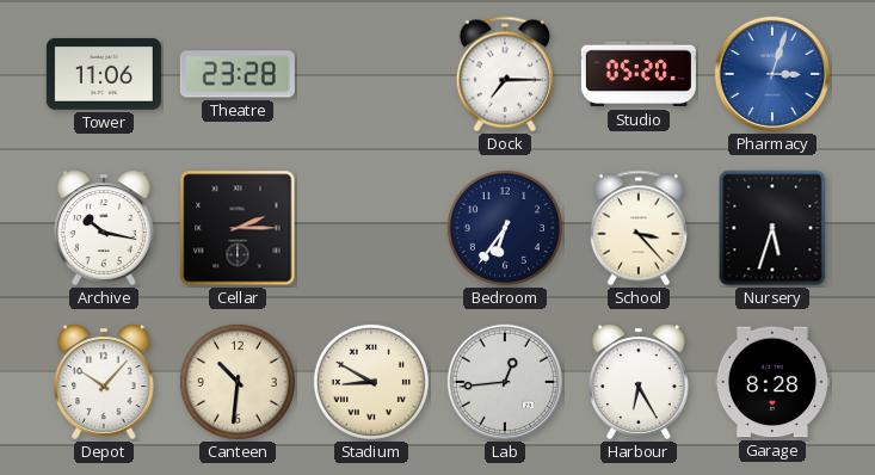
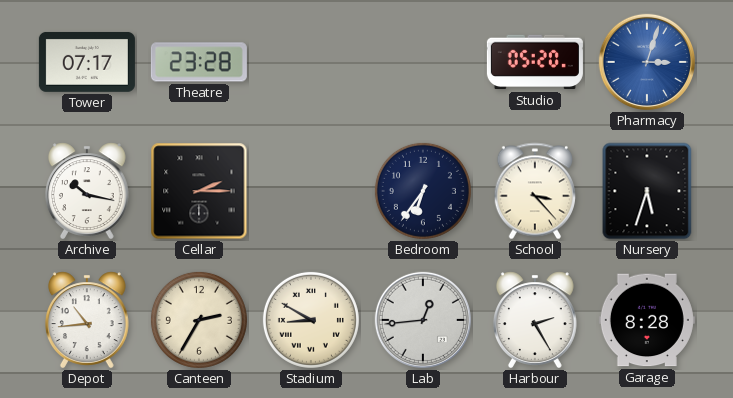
Tower: 11:06 -> 07:17
Dock: 7:15 -> none
Depot: 10:07 -> 10:44
Canteen: 10:31 -> 2:35
Harbour: 6:25 -> 2:25
